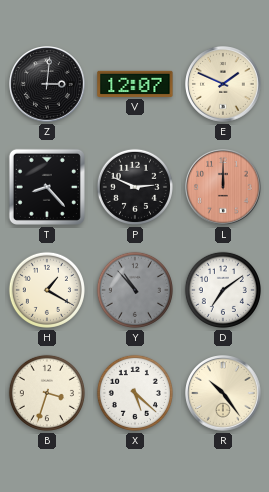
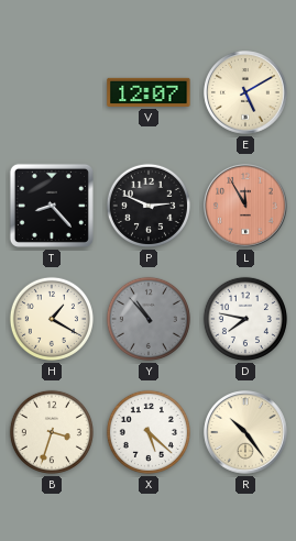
Z: 3:01 -> none
E: 1:49 -> 5:10
L: 12:00 -> 11:55
D: 7:09 -> 7:47
